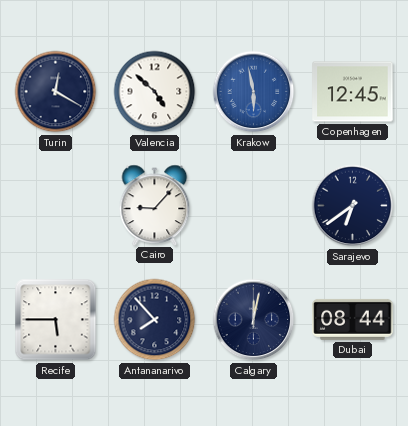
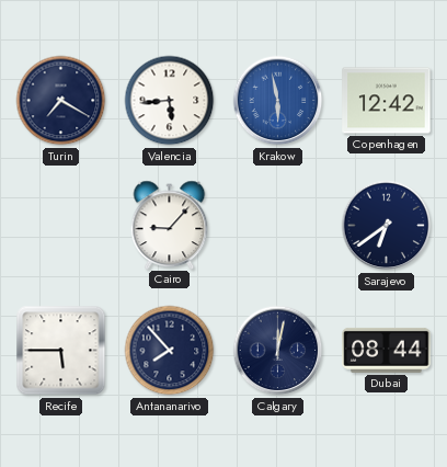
Turin: 12:20 -> 7:20
Valencia: 4:52 -> 5:44
Copenhagen: 12:45 -> 12:42
